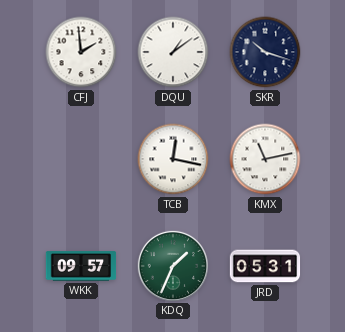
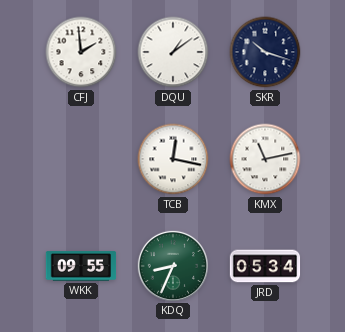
WKK: 09:57 -> 09:55
KDQ: 1:34 -> 8:34
JRD: 05:31 -> 05:34
